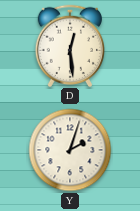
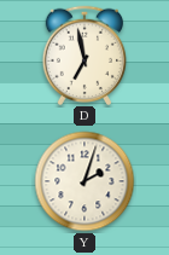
D: 12:29 -> 6:58
